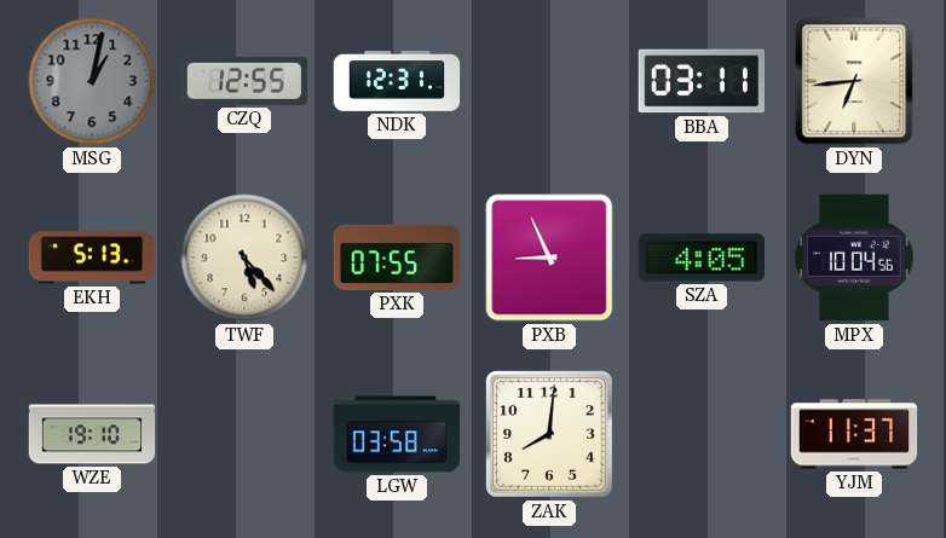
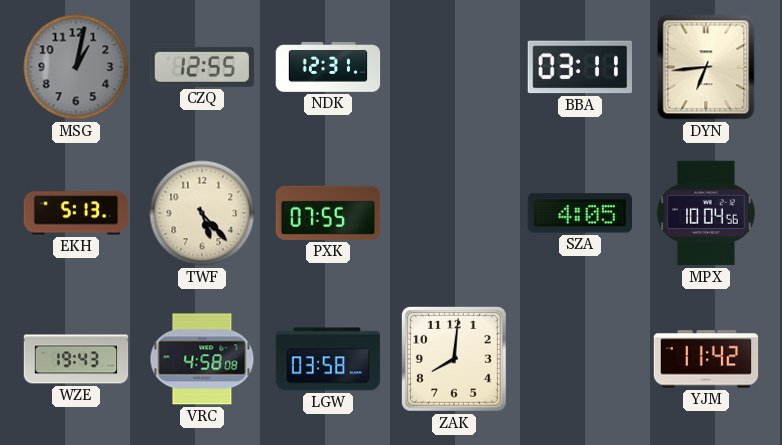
PXB: 8:56 -> none
WZE: 19:10 -> 19:43
VRC: none -> 4:58
YJM: 11:37 -> 11:42
